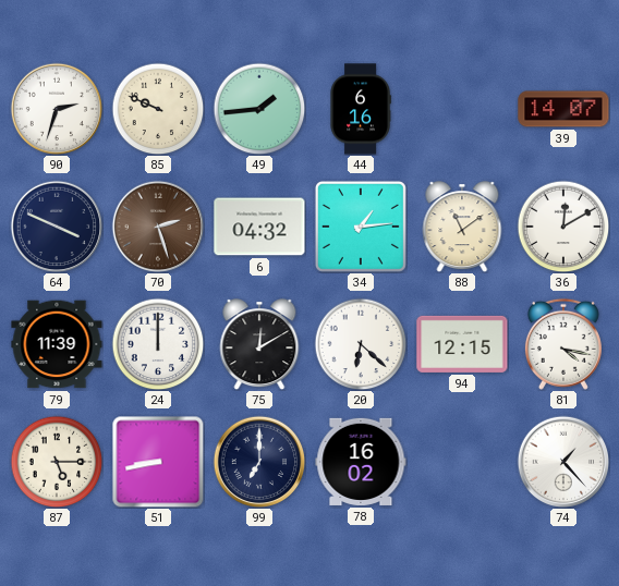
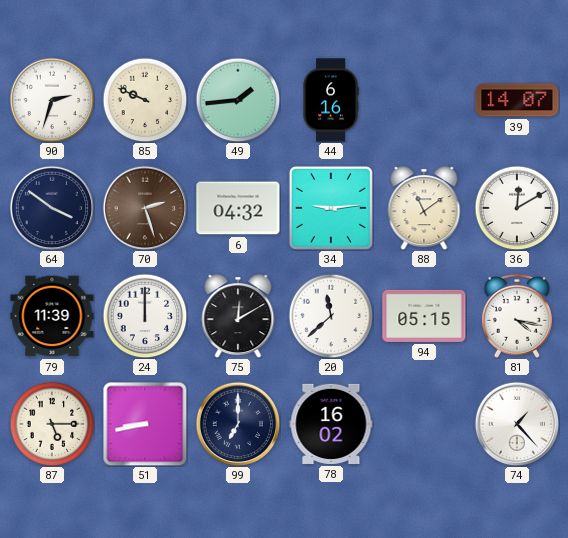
64: 3:49 -> 3:51
34: 1:14 -> 9:14
20: 6:22 -> 11:38
94: 12:15 -> 05:15
